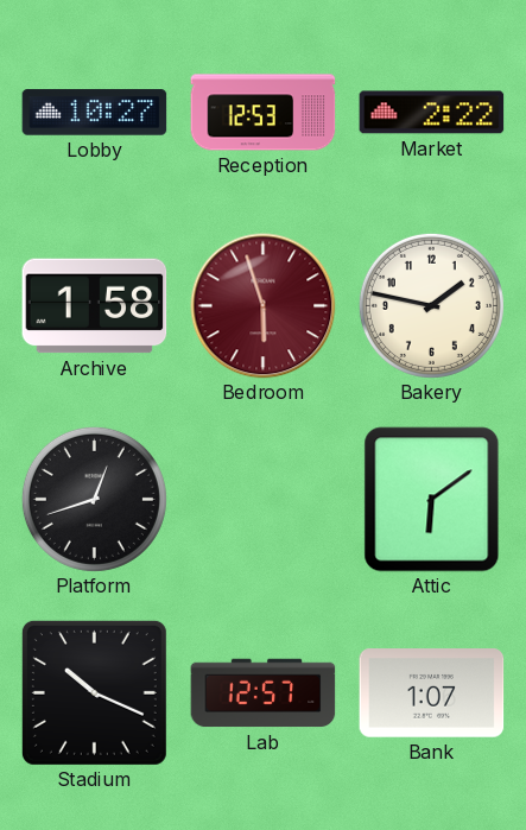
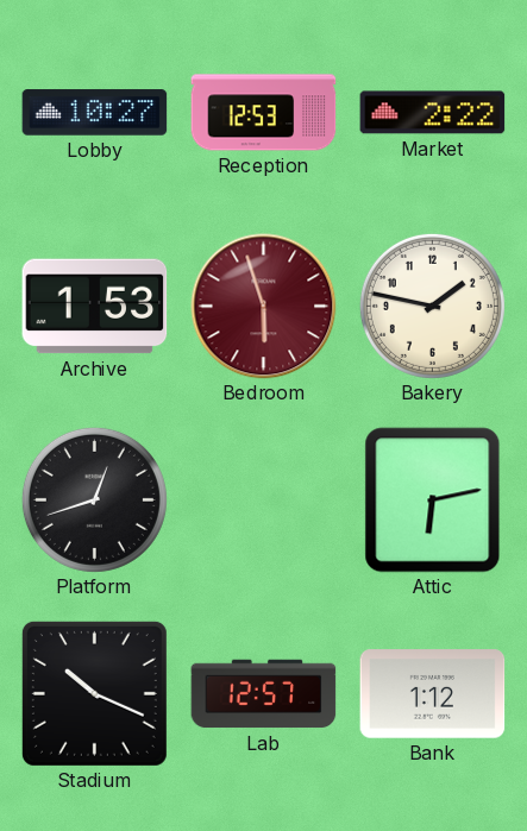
Archive: 1:58 -> 1:53
Attic: 6:09 -> 6:13
Bank: 1:07 -> 1:12
